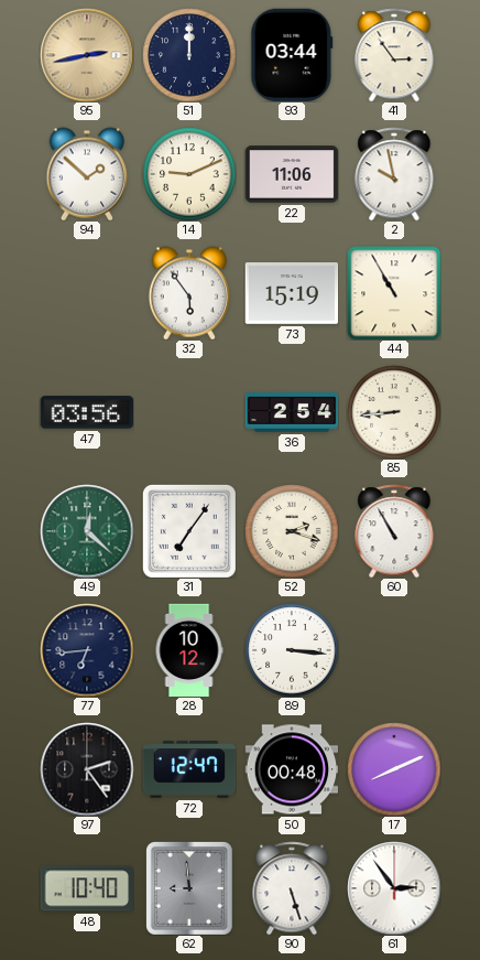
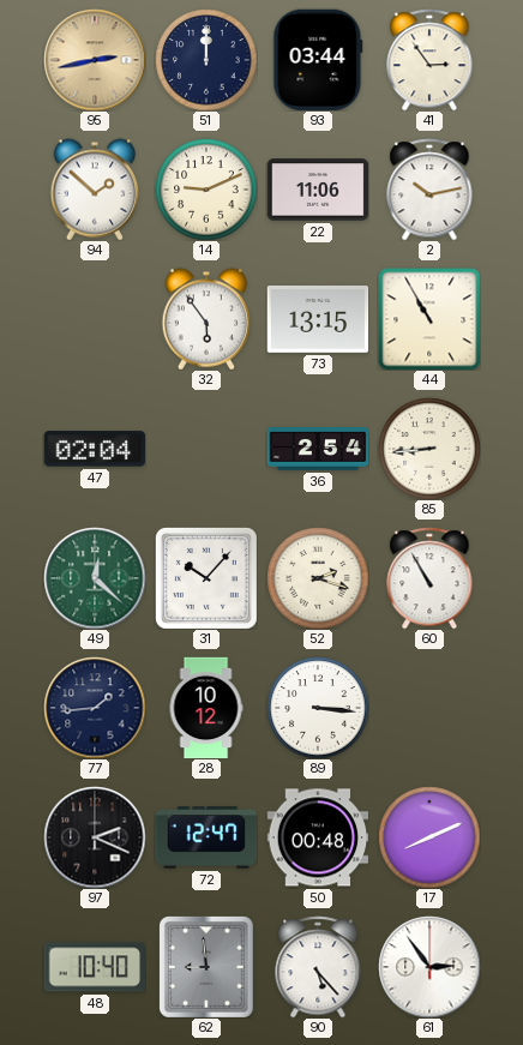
2: 9:58 -> 10:13
73: 15:19 -> 13:15
47: 03:56 -> 02:04
31: 7:06 -> 10:07
77: 6:44 -> 1:44
97: 2:24 -> 2:19
90: 5:27 -> 5:23
